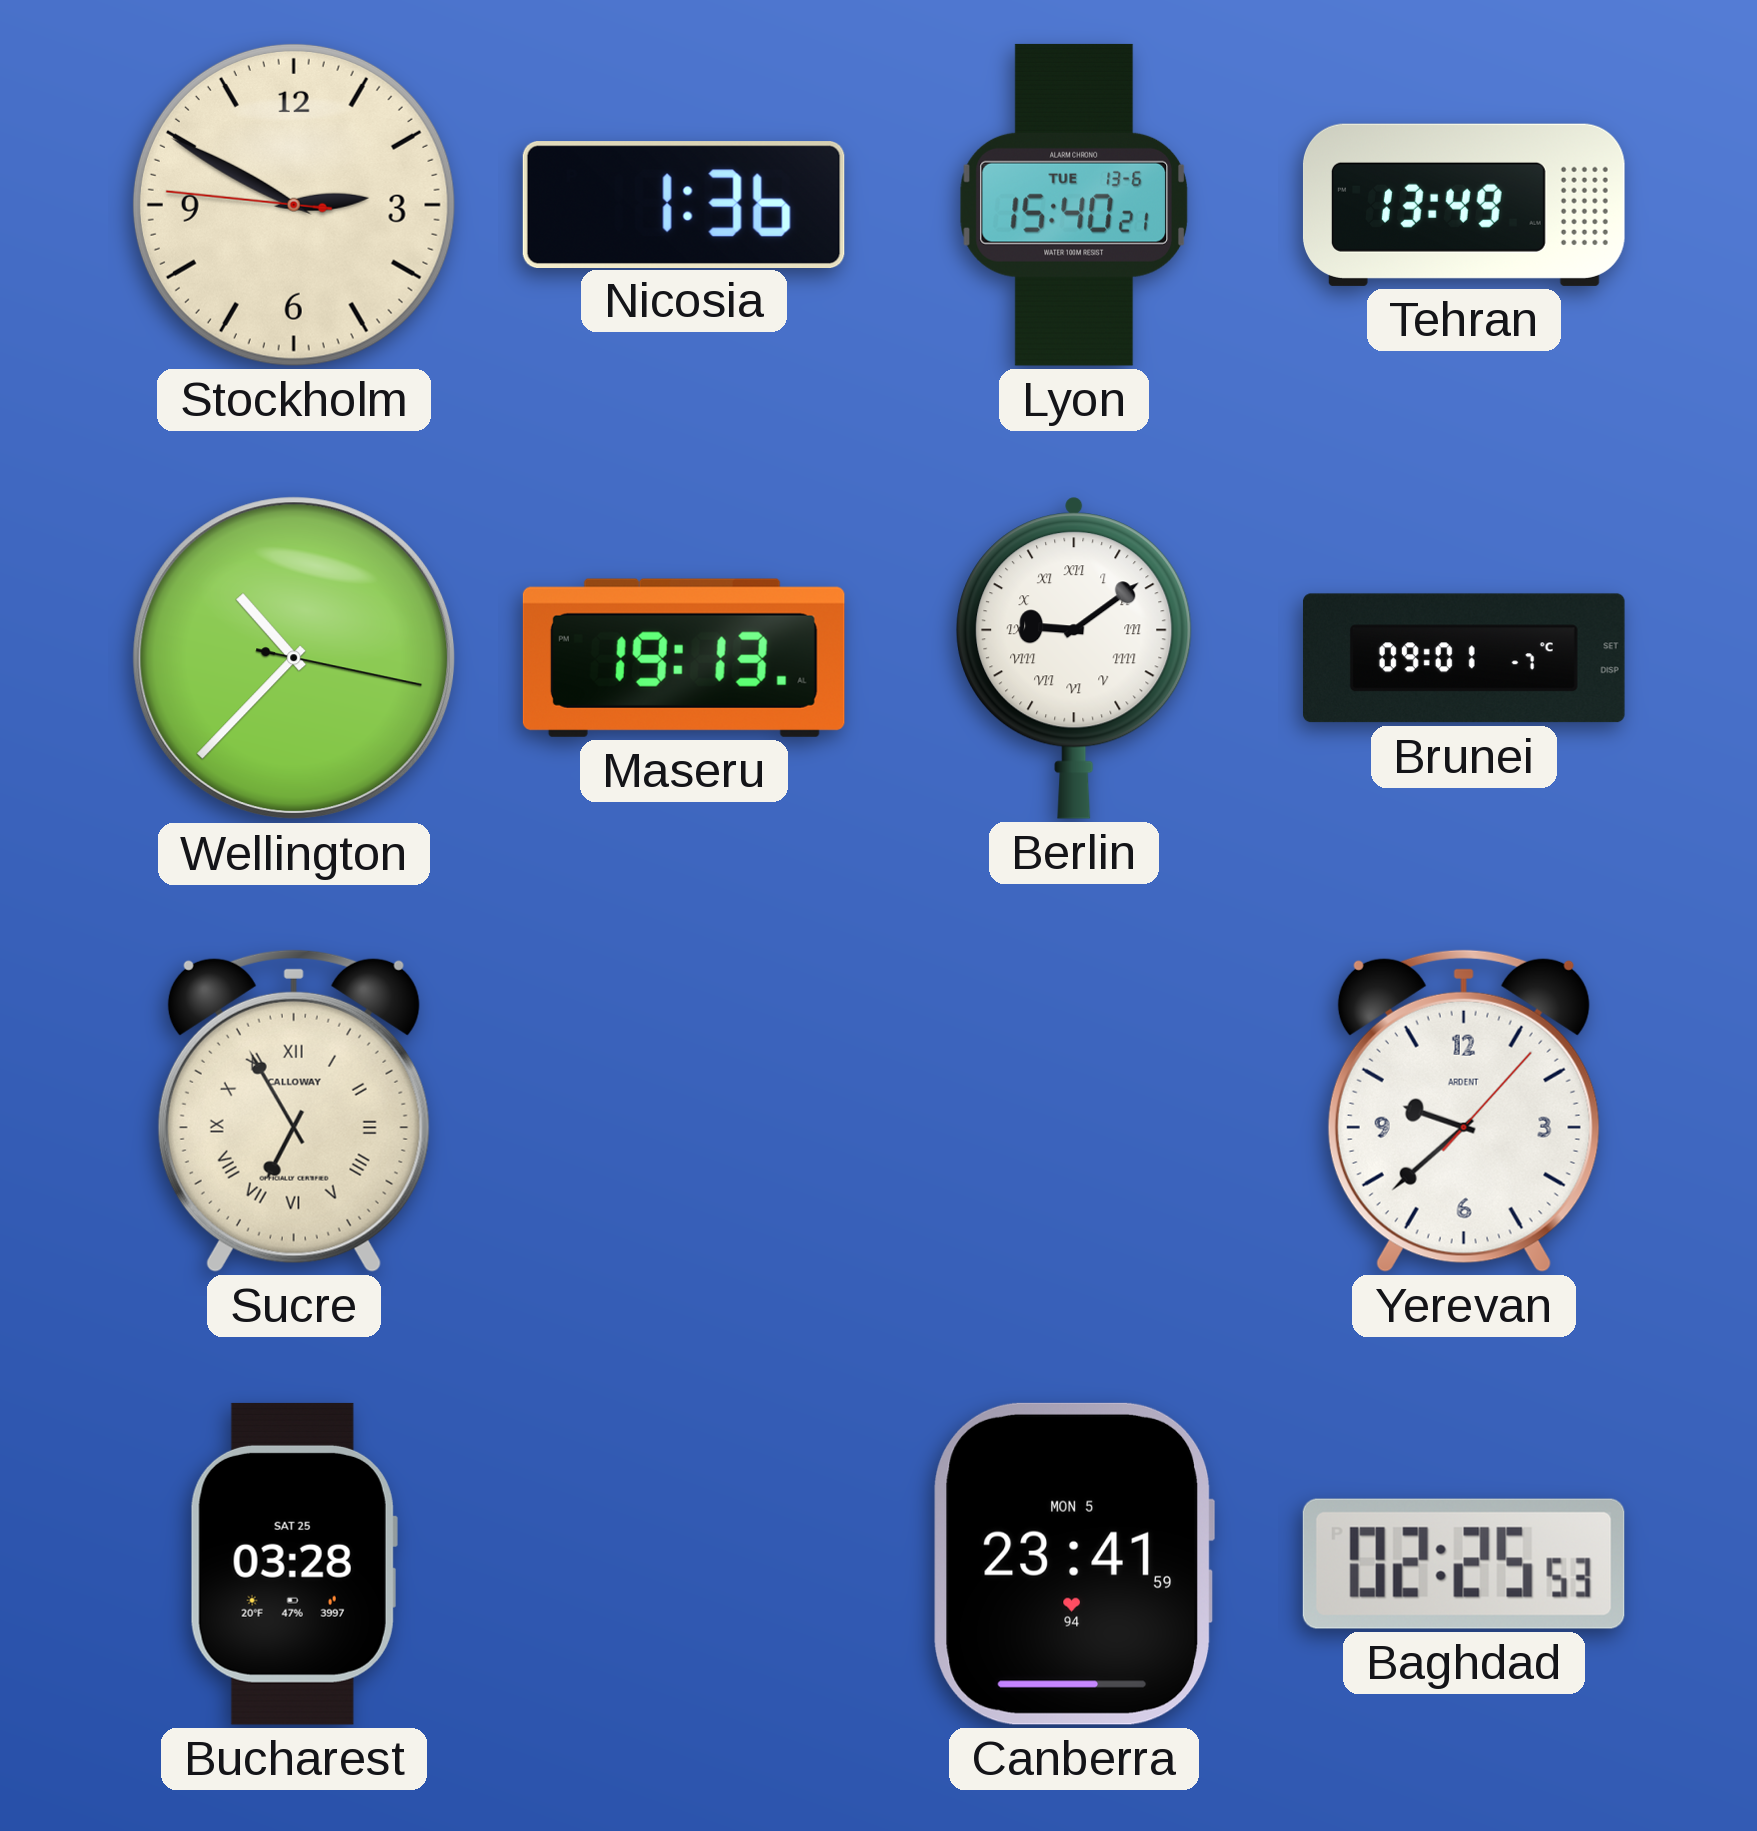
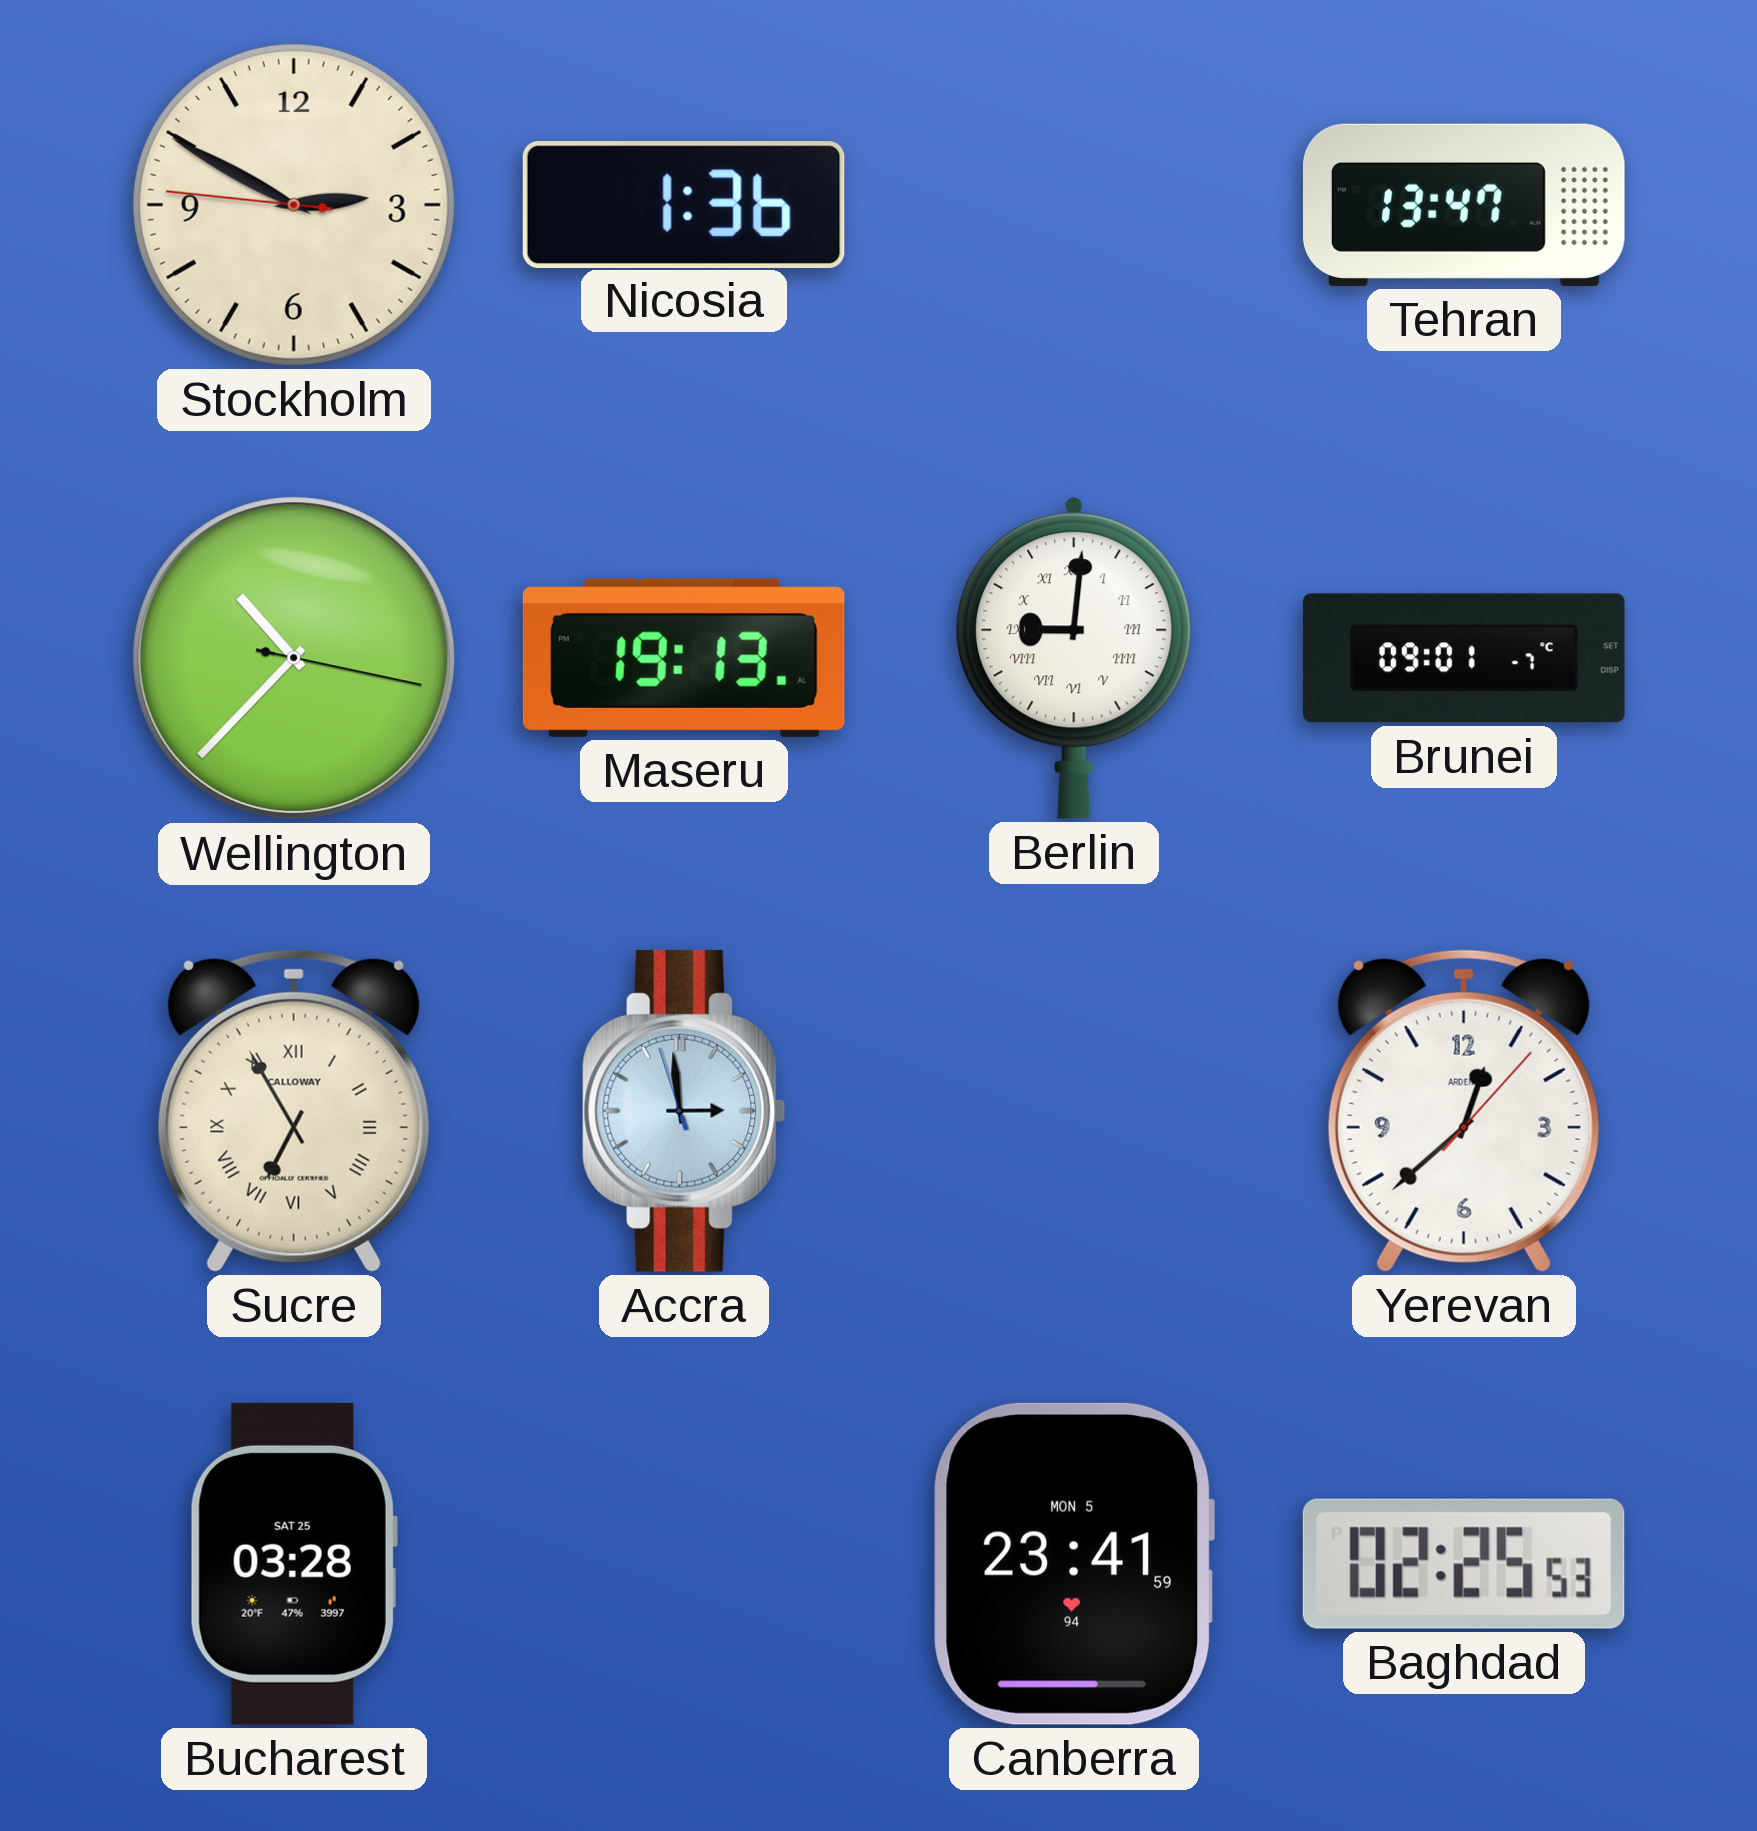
Lyon: 15:40 -> none
Tehran: 13:49 -> 13:47
Berlin: 9:09 -> 9:01
Accra: none -> 2:58
Yerevan: 9:38 -> 12:38
